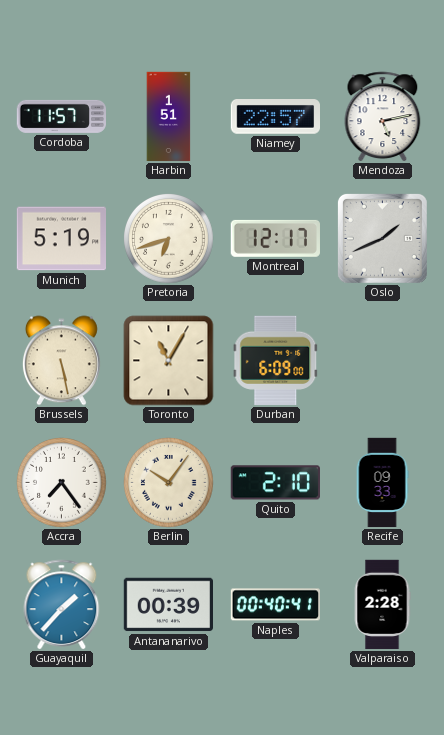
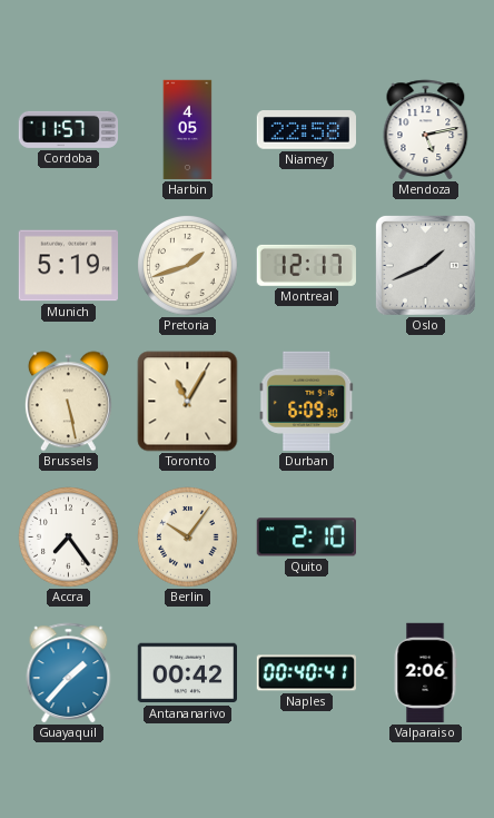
Harbin: 1:51 -> 4:05
Niamey: 22:57 -> 22:58
Pretoria: 6:42 -> 1:42
Durban: 6:09:00 -> 6:09:30
Recife: 09:33 -> none
Antananarivo: 00:39 -> 00:42
Valparaiso: 2:28 -> 2:06
